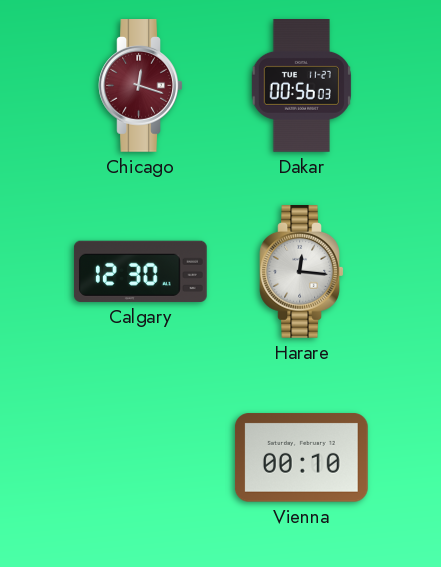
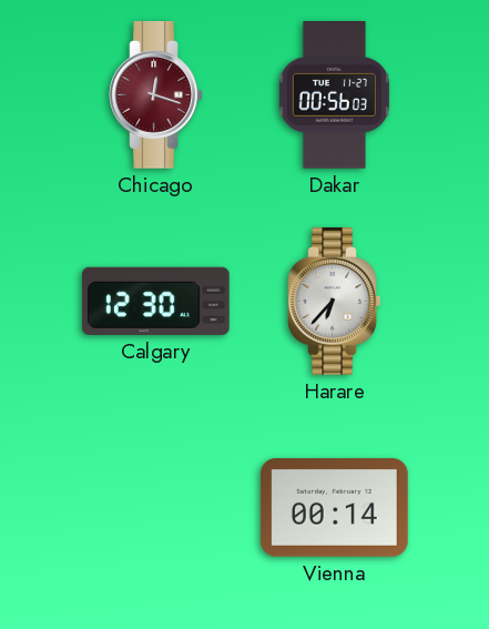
Harare: 12:16 -> 6:37
Vienna: 00:10 -> 00:14
